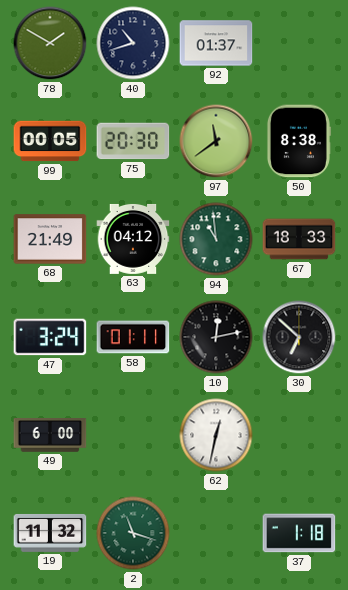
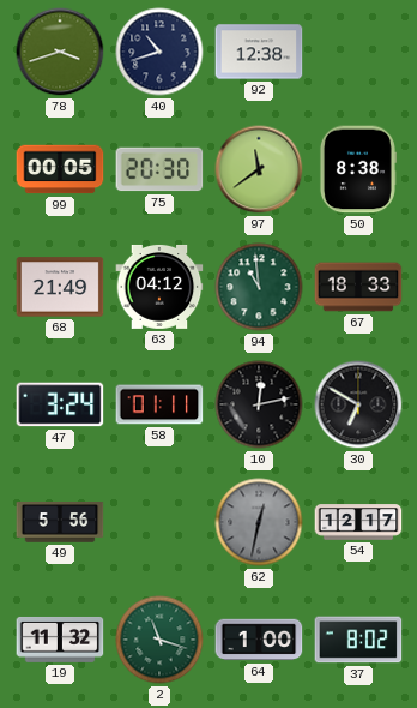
78: 1:50 -> 3:42
92: 01:37 -> 12:38
30: 6:52 -> 6:50
49: 6:00 -> 5:56
62 dial: white -> grey
54: none -> 12:17
64: none -> 1:00
37: 1:18 -> 8:02
